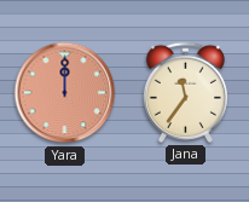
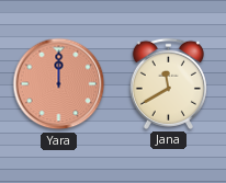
Jana: 11:36 -> 11:40
